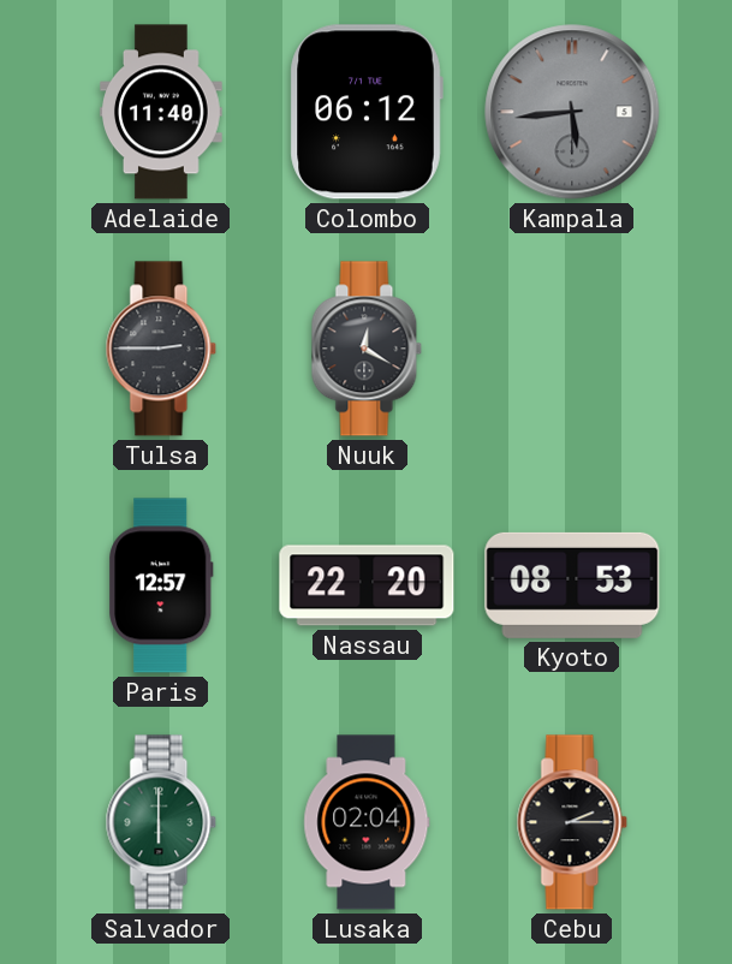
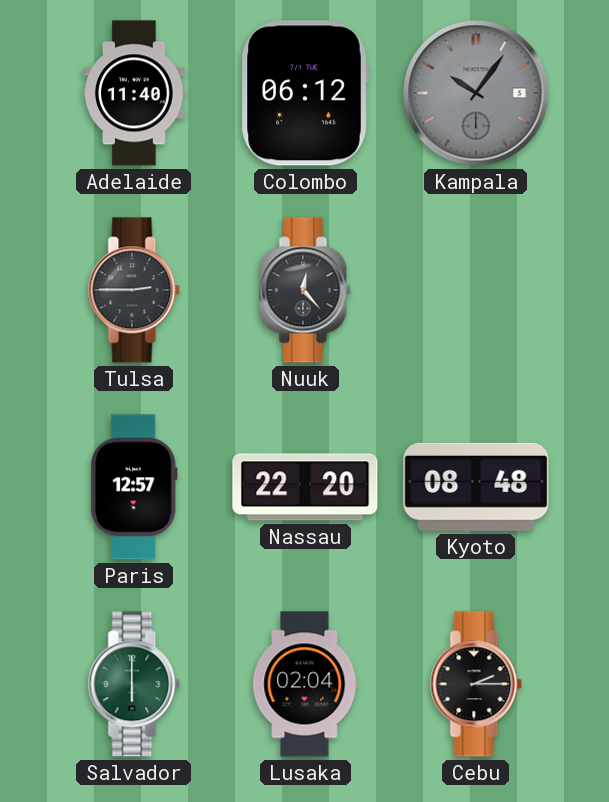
Kampala: 5:44 -> 10:06
Nuuk: 12:20 -> 12:23
Kyoto: 08:53 -> 08:48
